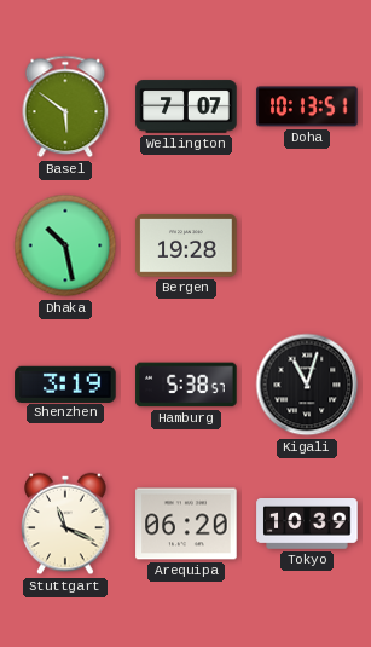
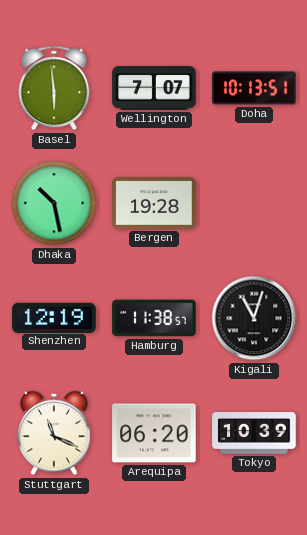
Basel: 5:51 -> 5:59
Shenzhen: 3:19 -> 12:19
Hamburg: 5:38 -> 11:38
